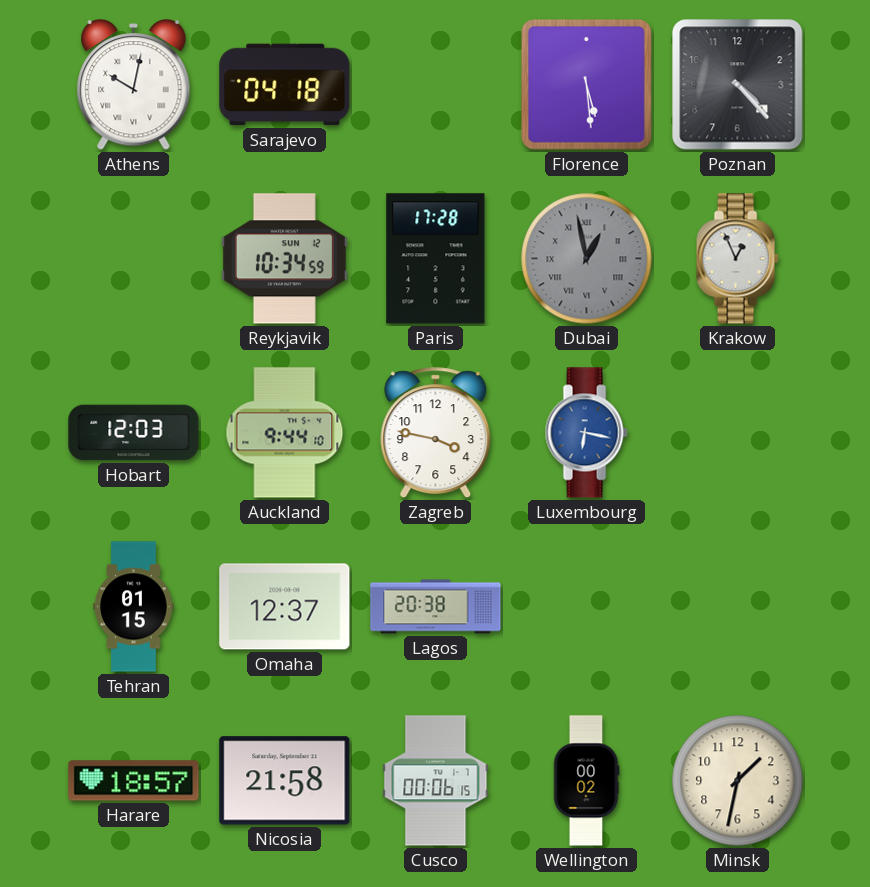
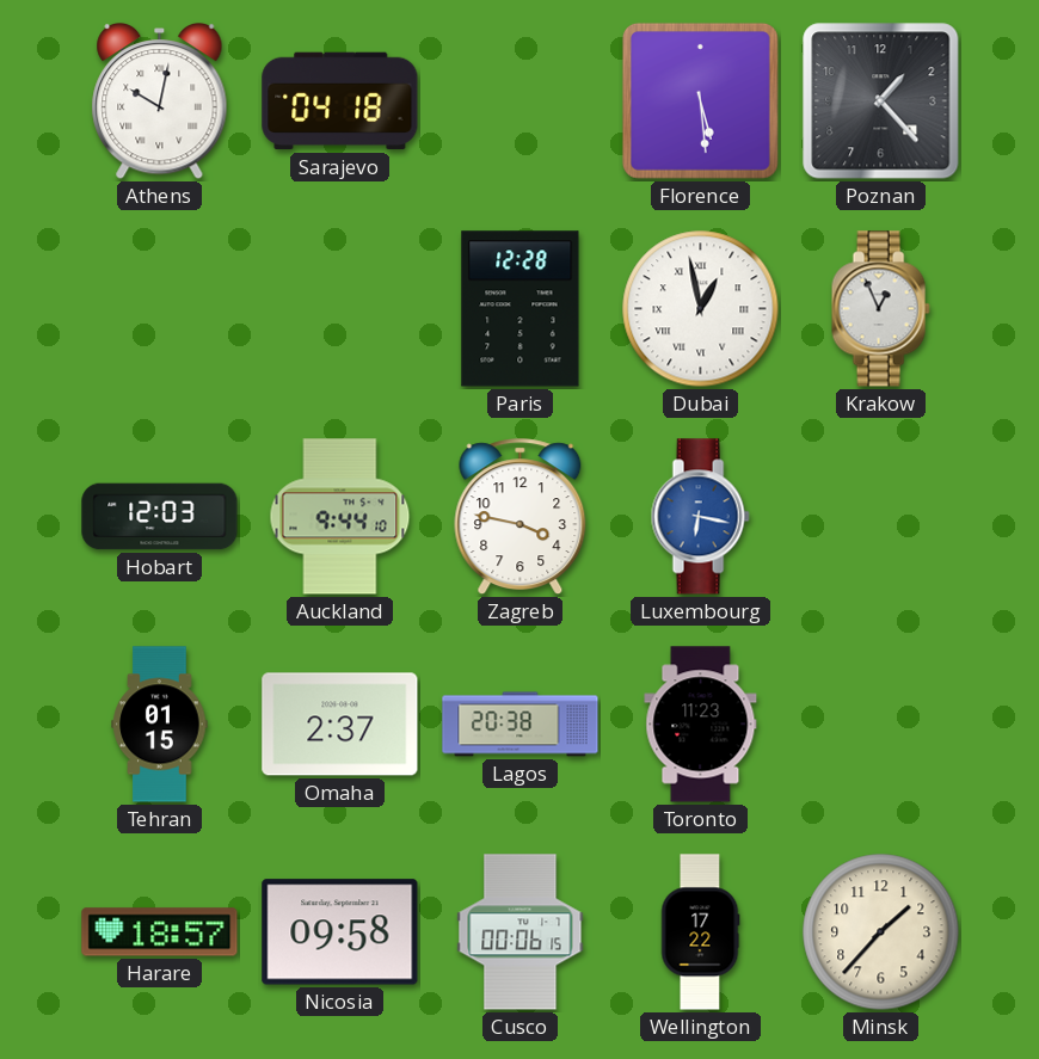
Poznan: 4:23 -> 1:23
Reykjavik: 10:34 -> none
Paris: 17:28 -> 12:28
Dubai dial: grey -> white
Omaha: 12:37 -> 2:37
Toronto: none -> 11:23
Nicosia: 21:58 -> 09:58
Wellington: 00:02 -> 17:22
Minsk: 1:32 -> 1:37
